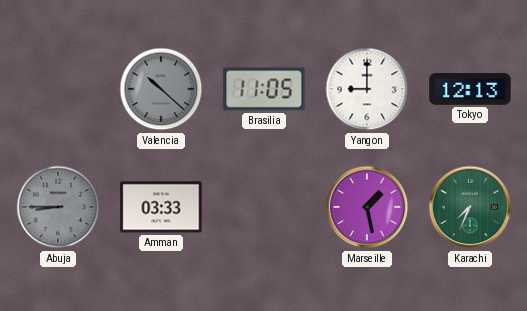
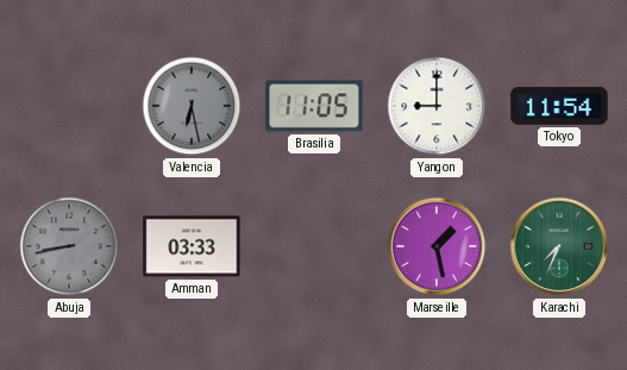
Valencia: 10:22 -> 6:28
Tokyo: 12:13 -> 11:54
Abuja: 8:45 -> 8:43
